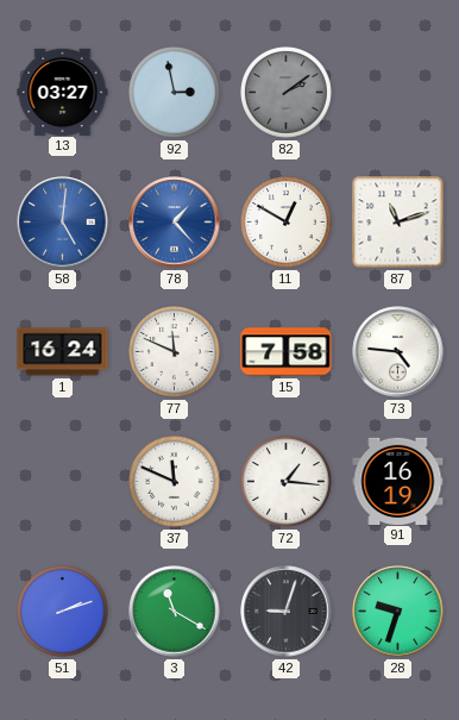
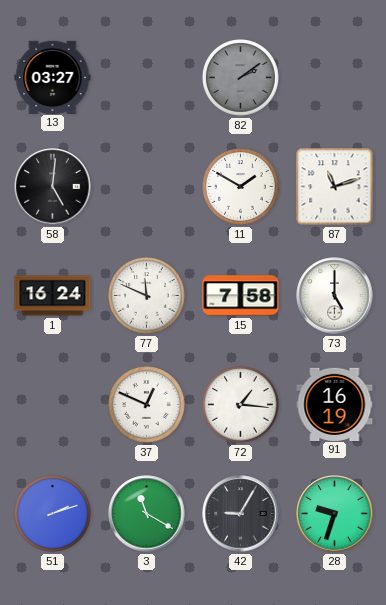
92: 2:58 -> none
58 dial: blue -> black
78: 1:23 -> none
11: 12:50 -> 1:50
73: 4:46 -> 5:00
37: 11:49 -> 12:49
42: 9:03 -> 9:05
